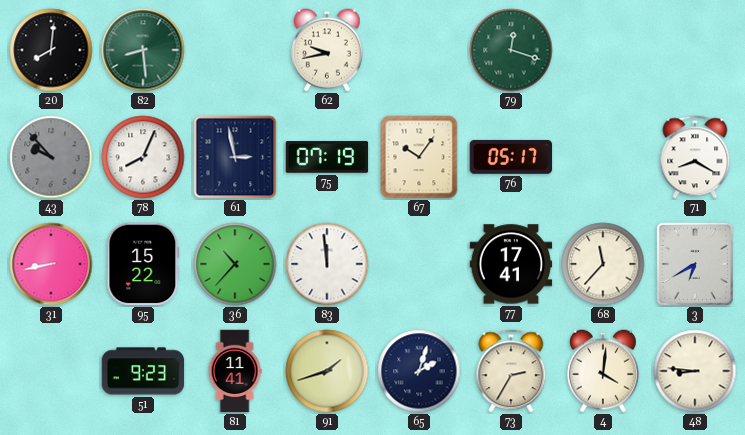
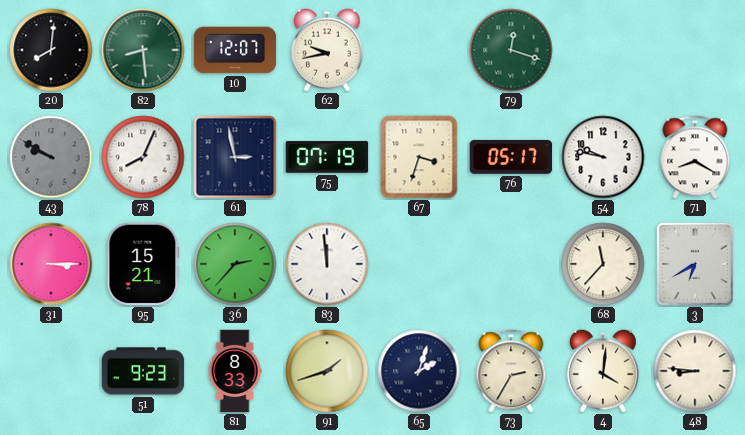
10: none -> 12:07
43: 9:53 -> 9:50
67: 10:06 -> 3:33
54: none -> 9:47
31: 8:43 -> 3:15
95: 15:22 -> 15:21
36: 10:37 -> 2:37
77: 17:41 -> none
81: 11:41 -> 8:33
